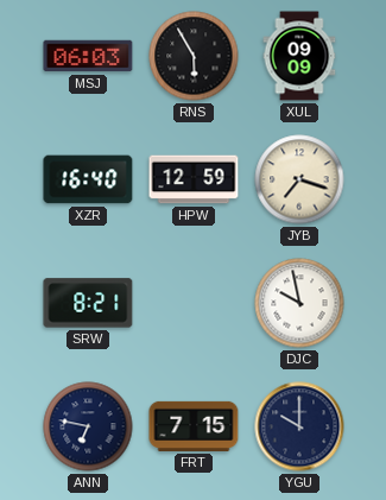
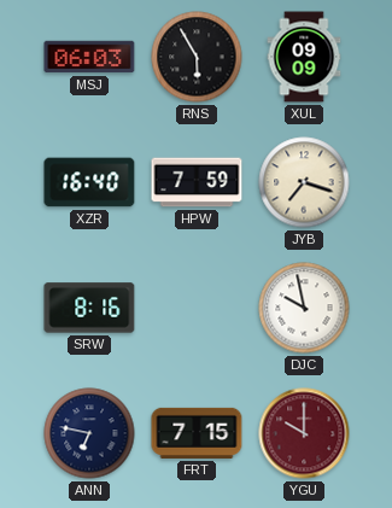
HPW: 12:59 -> 7:59
SRW: 8:21 -> 8:16
YGU dial: navy -> burgundy
